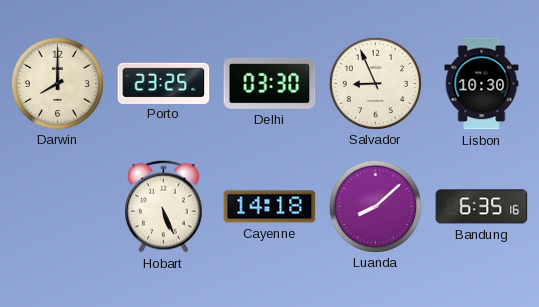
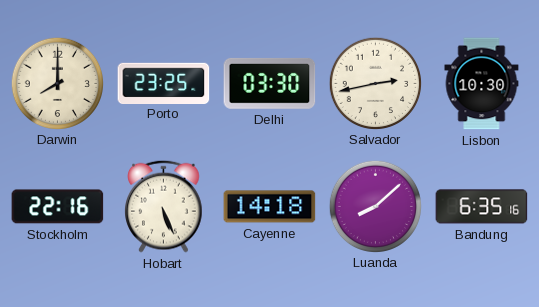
Salvador: 8:56 -> 2:43
Stockholm: none -> 22:16
